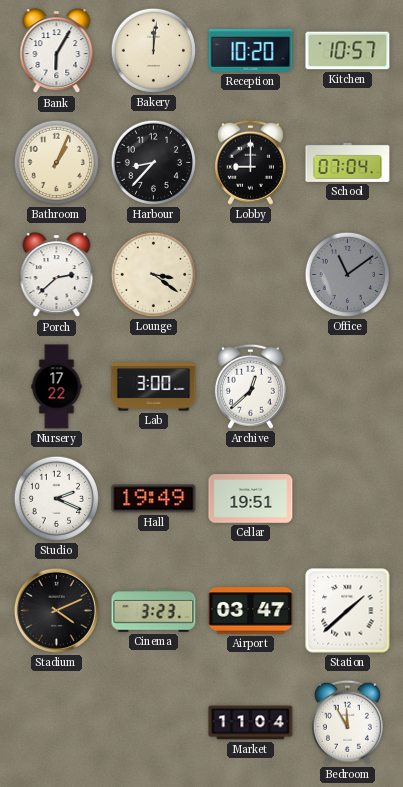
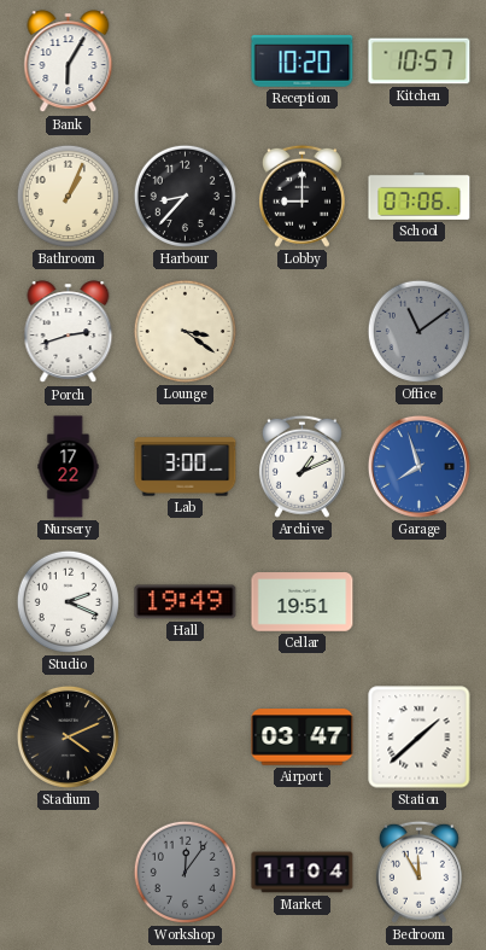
Bakery: 12:01 -> none
School: 07:04 -> 07:06
Porch: 2:38 -> 2:42
Archive: 12:38 -> 1:11
Garage: none -> 7:57
Cinema: 3:23 -> none
Workshop: none -> 12:06
